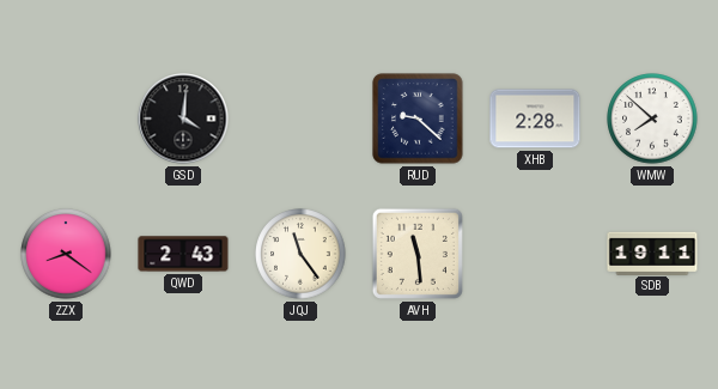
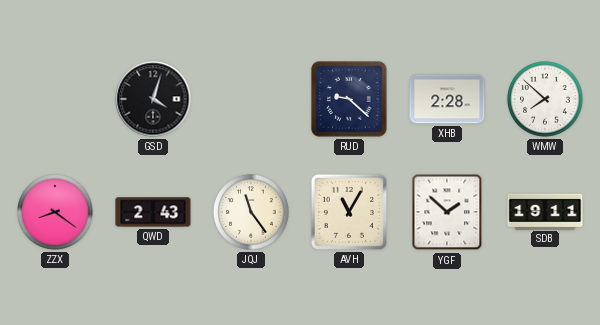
GSD: 4:01 -> 4:03
AVH: 11:29 -> 11:05
YGF: none -> 1:52
